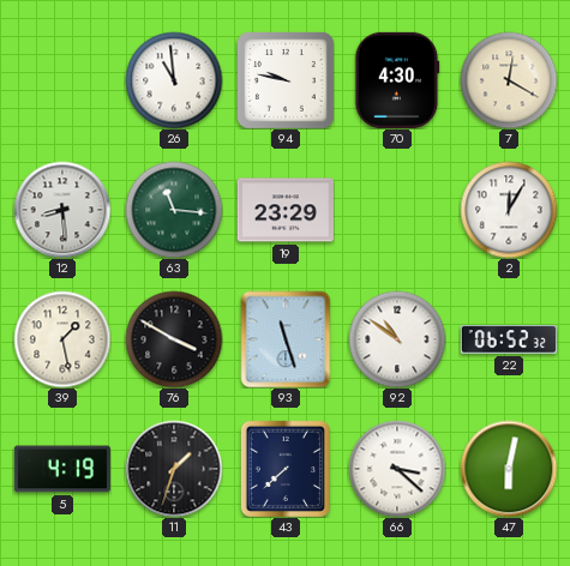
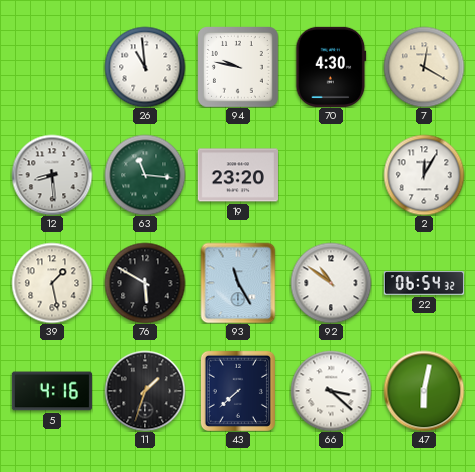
19: 23:29 -> 23:20
76: 3:50 -> 5:50
93: 11:27 -> 11:25
22: 06:52 -> 06:54
5: 4:19 -> 4:16
